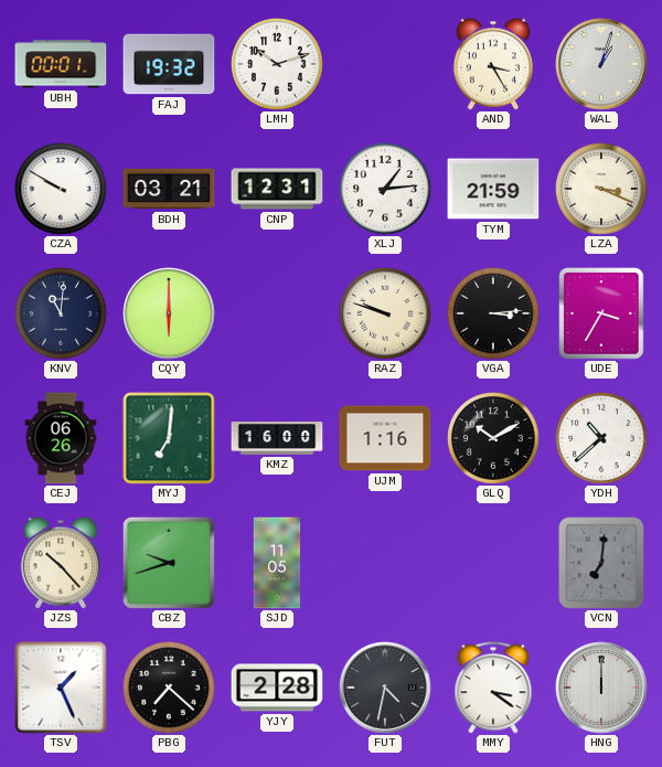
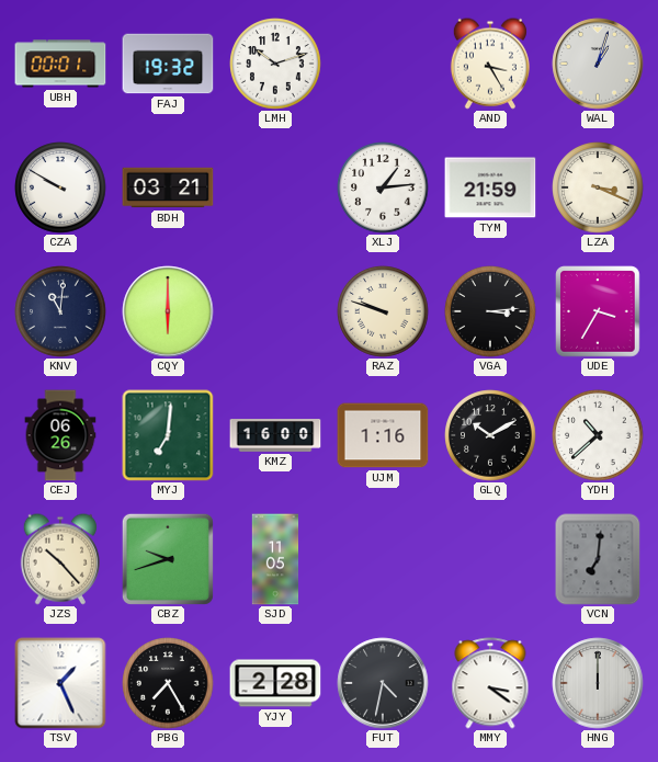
CNP: 12:31 -> none
PBG: 7:22 -> 7:25
